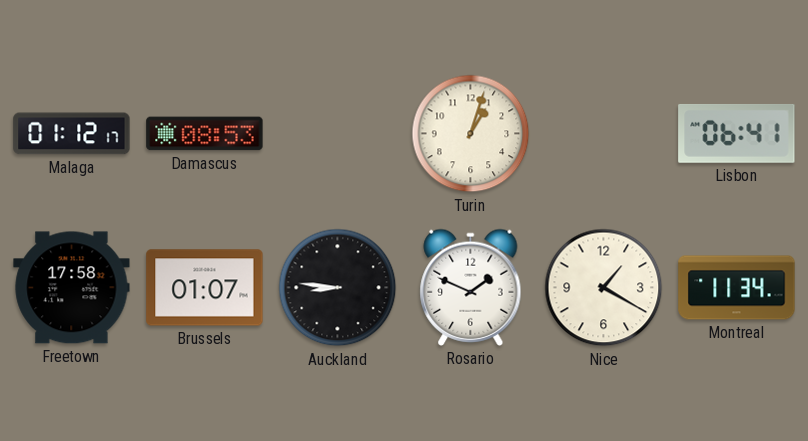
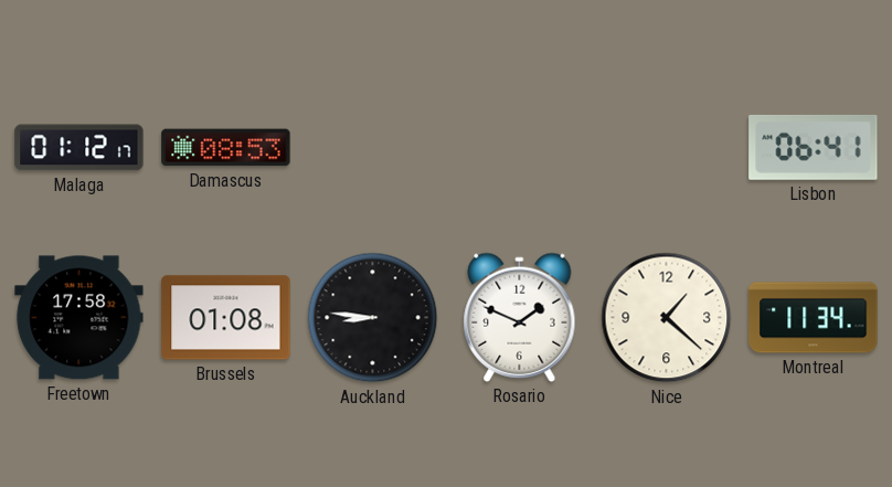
Turin: 1:03 -> none
Brussels: 01:07 -> 01:08
Nice: 1:20 -> 1:22
